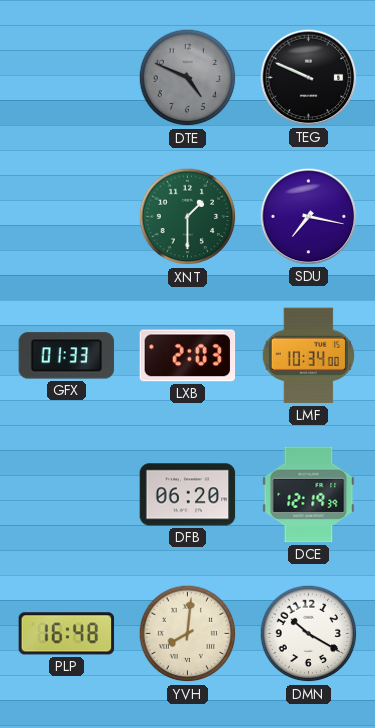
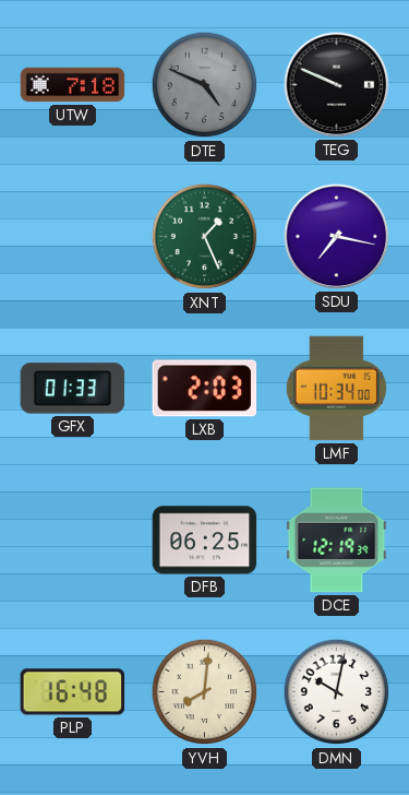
UTW: none -> 7:18
XNT: 1:30 -> 1:26
DFB: 06:20 -> 06:25
DMN: 10:20 -> 10:02
